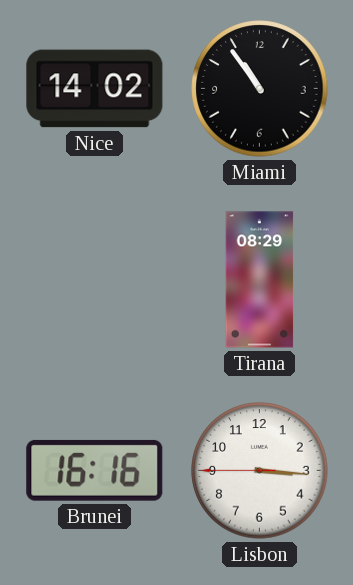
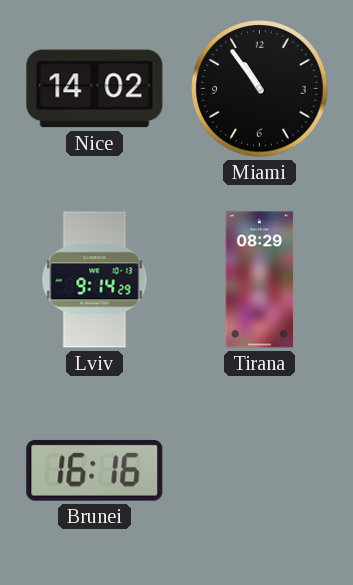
Lviv: none -> 9:14
Lisbon: 3:15 -> none
